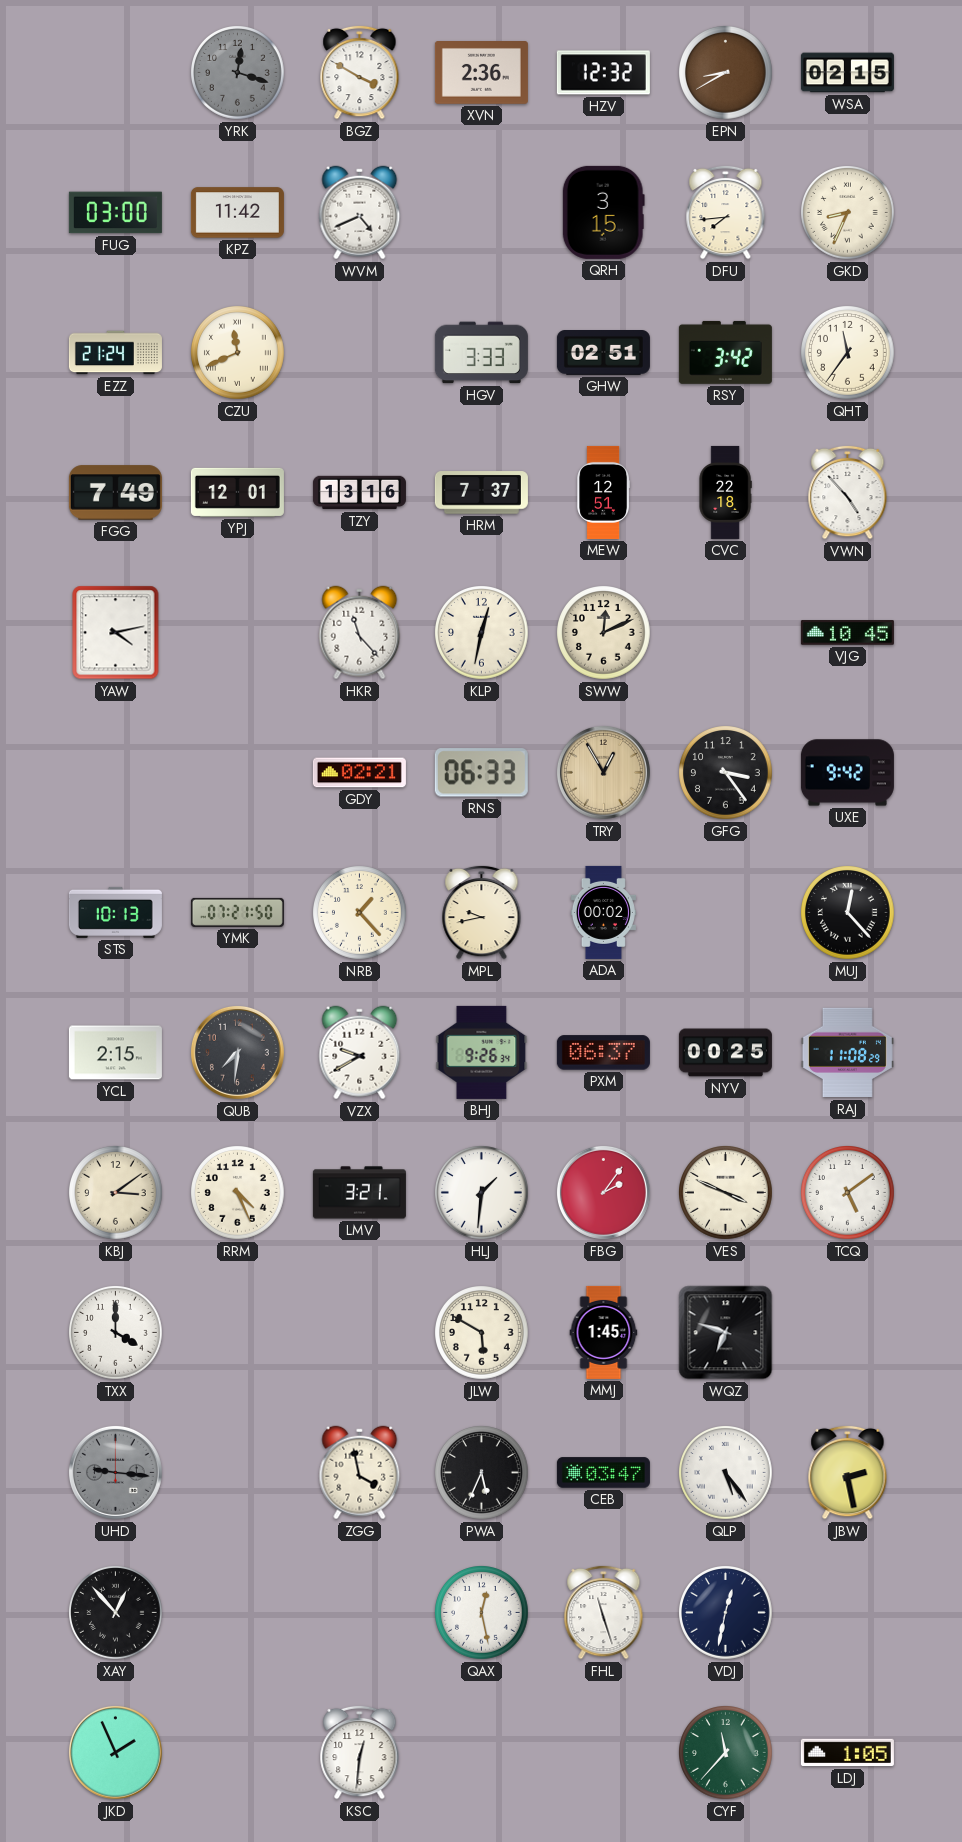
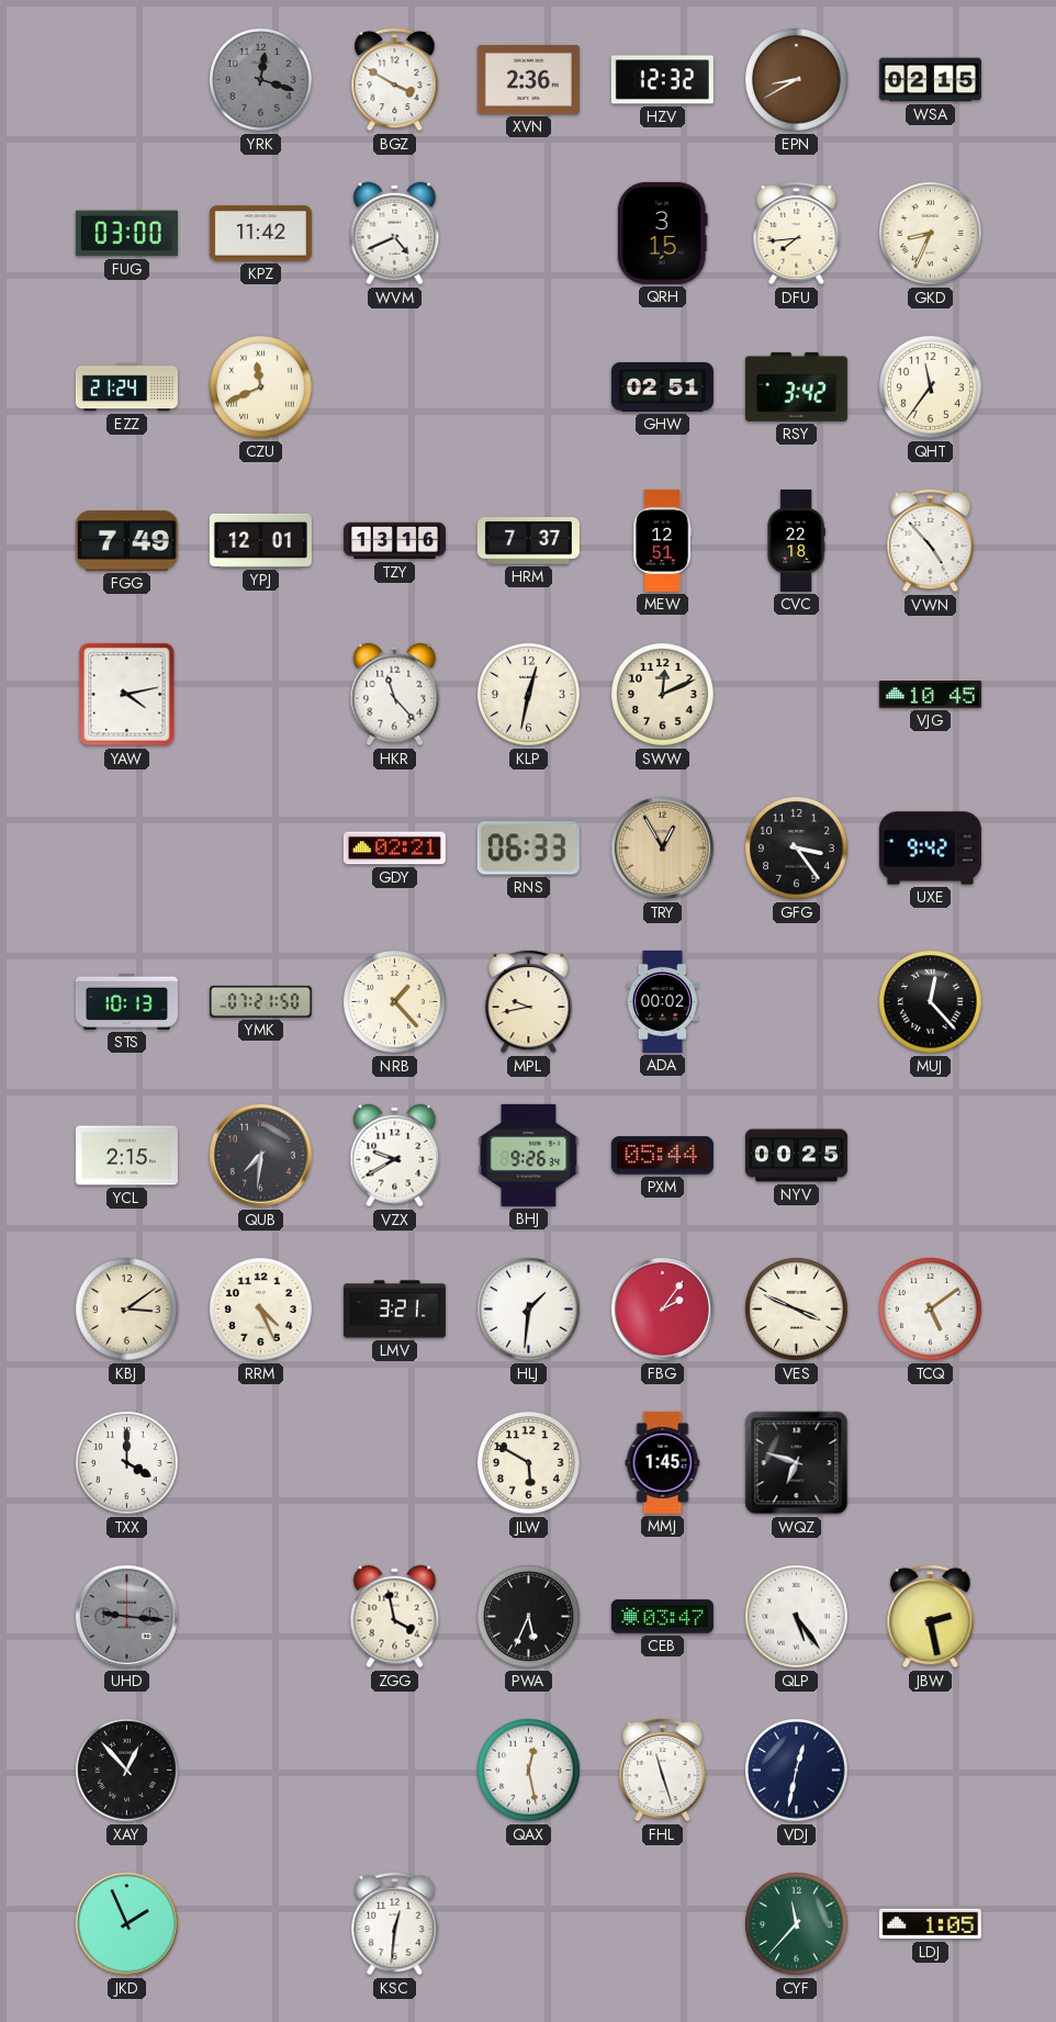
HGV: 3:33 -> none
PXM: 06:37 -> 05:44
RAJ: 11:08 -> none
